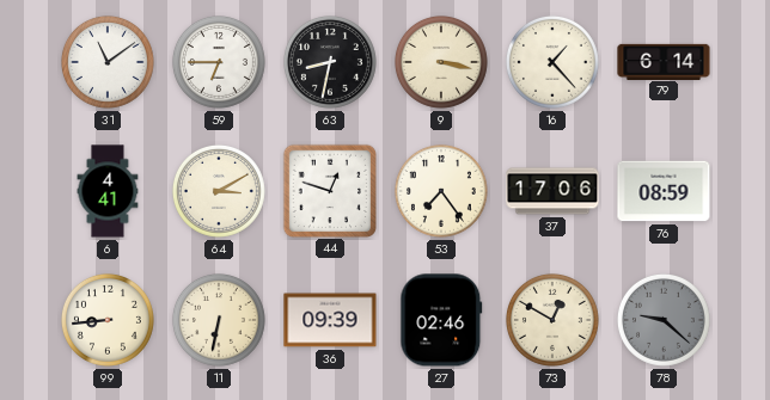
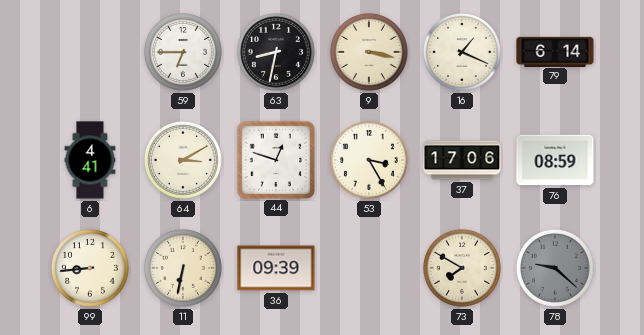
31: 11:09 -> none
16: 1:23 -> 1:19
53: 7:24 -> 3:25
27: 02:46 -> none
73: 12:50 -> 7:50
